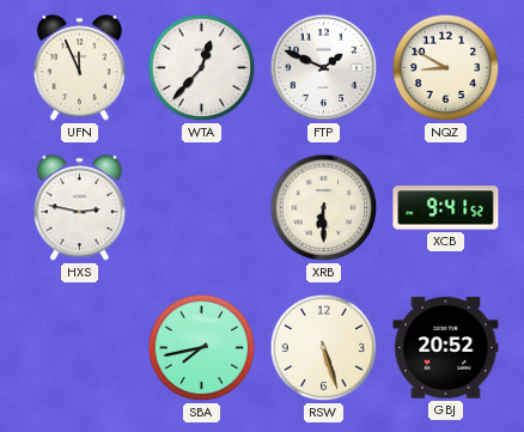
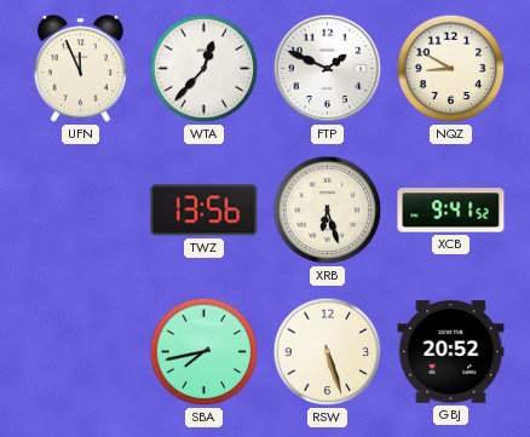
HXS: 2:47 -> none
TWZ: none -> 13:56
XRB: 6:30 -> 6:27
